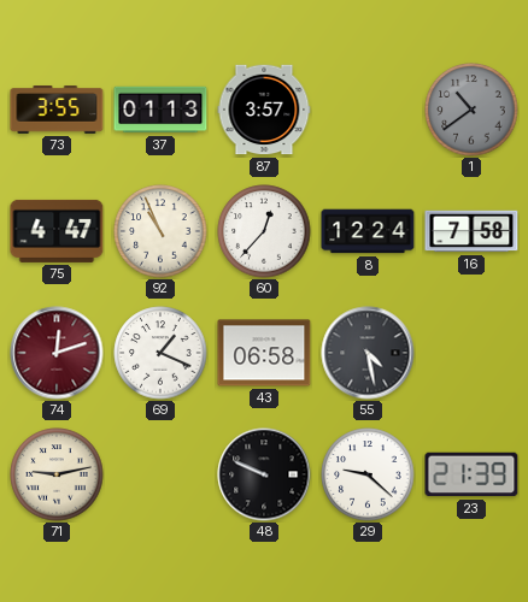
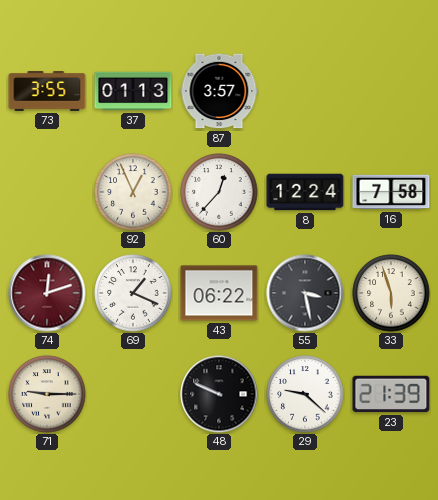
1: 10:39 -> none
75: 4:47 -> none
92: 10:56 -> 12:56
43: 06:58 -> 06:22
55: 4:28 -> 3:28
33: none -> 5:57
71: 9:13 -> 9:15
